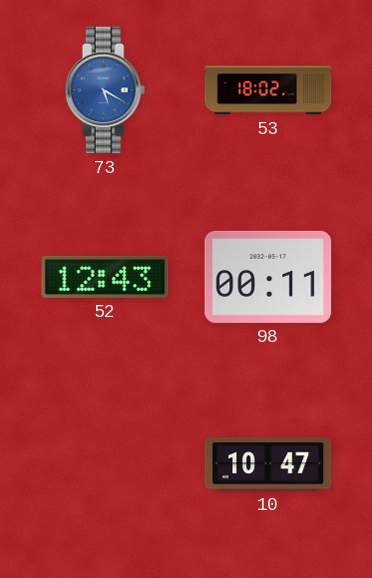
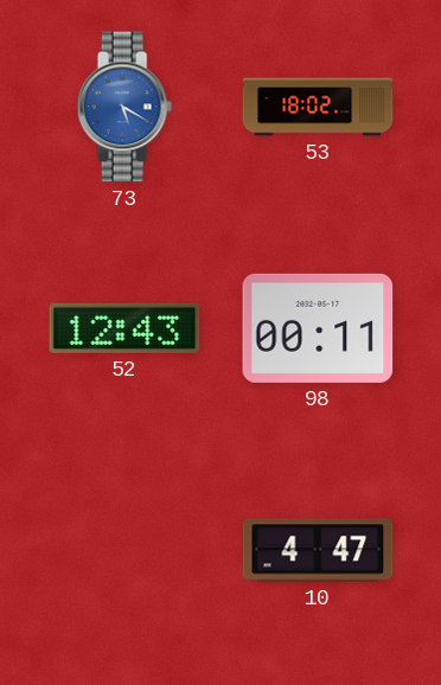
10: 10:47 -> 4:47
